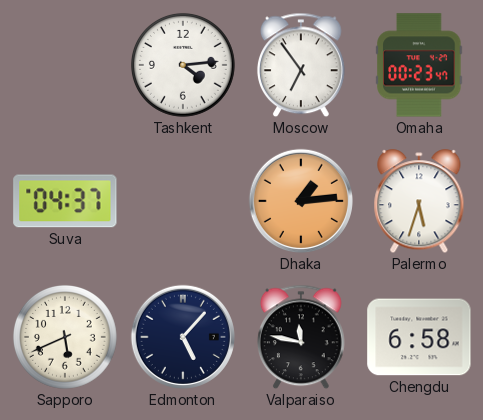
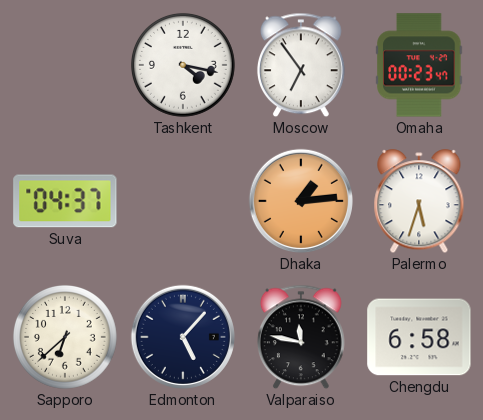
Tashkent: 4:14 -> 4:17
Sapporo: 5:41 -> 6:38
